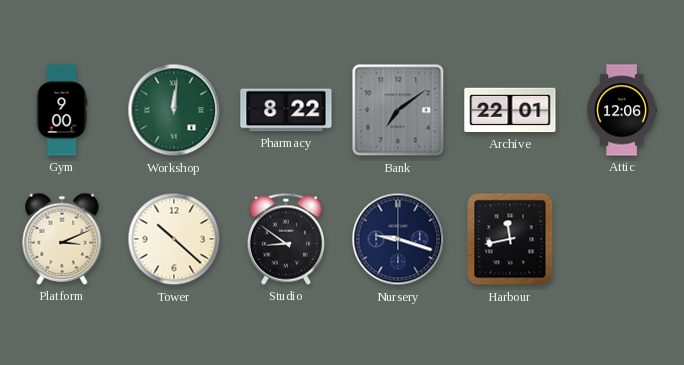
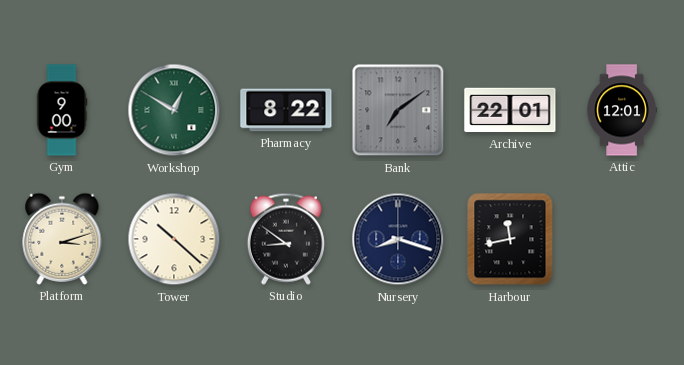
Workshop: 12:01 -> 12:50
Attic: 12:06 -> 12:01
Platform: 3:11 -> 3:12
Nursery: 9:18 -> 8:18
